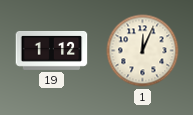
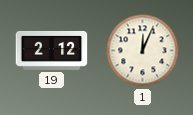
19: 1:12 -> 2:12
